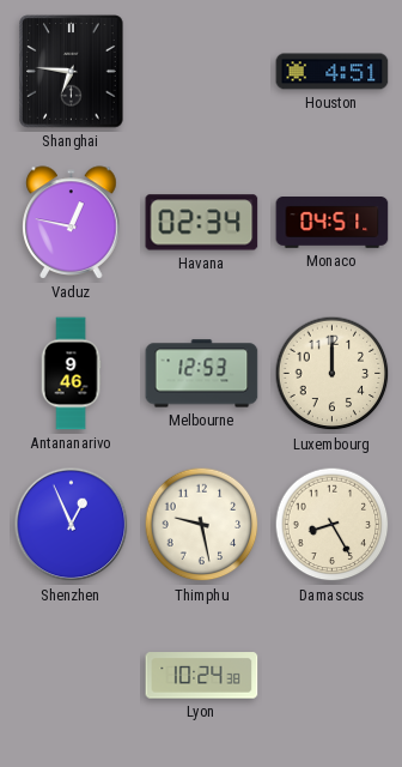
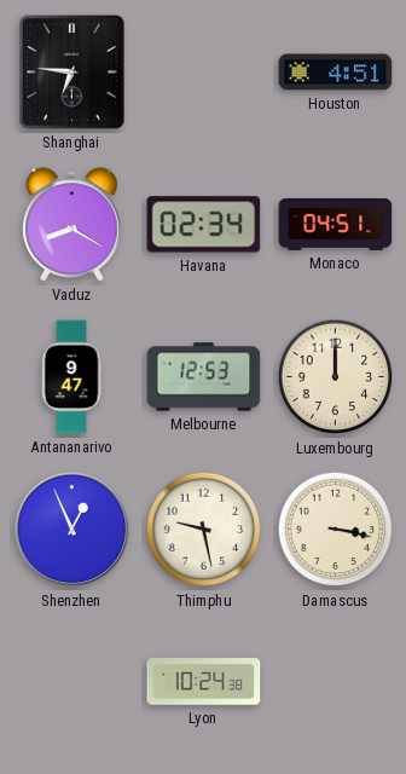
Vaduz: 12:47 -> 8:20
Antananarivo: 9:46 -> 9:47
Damascus: 8:25 -> 3:17
